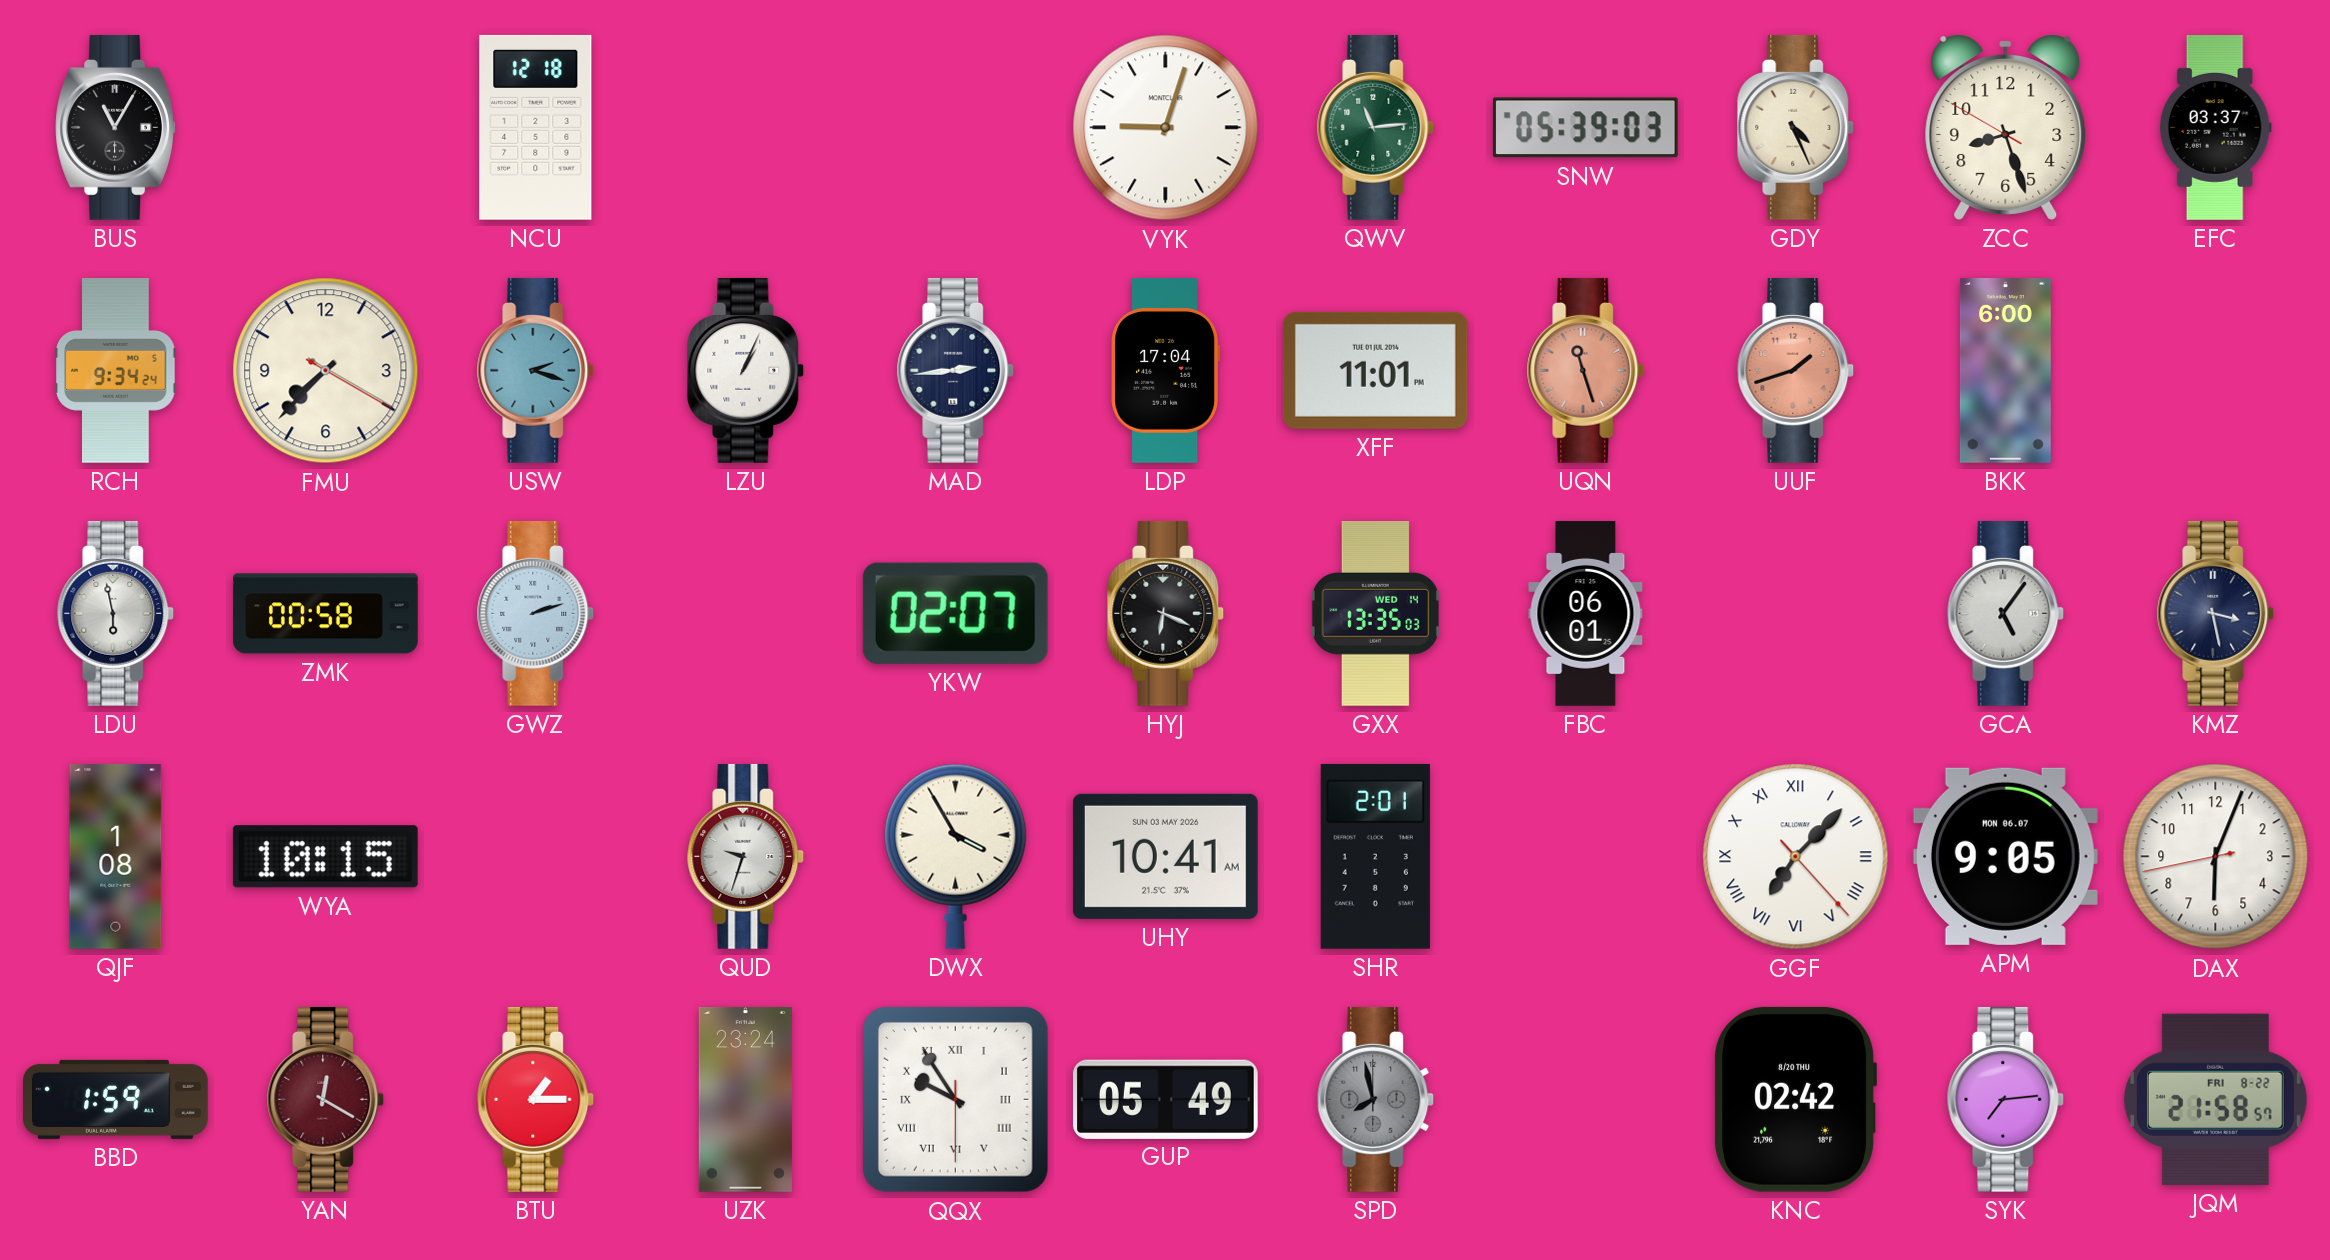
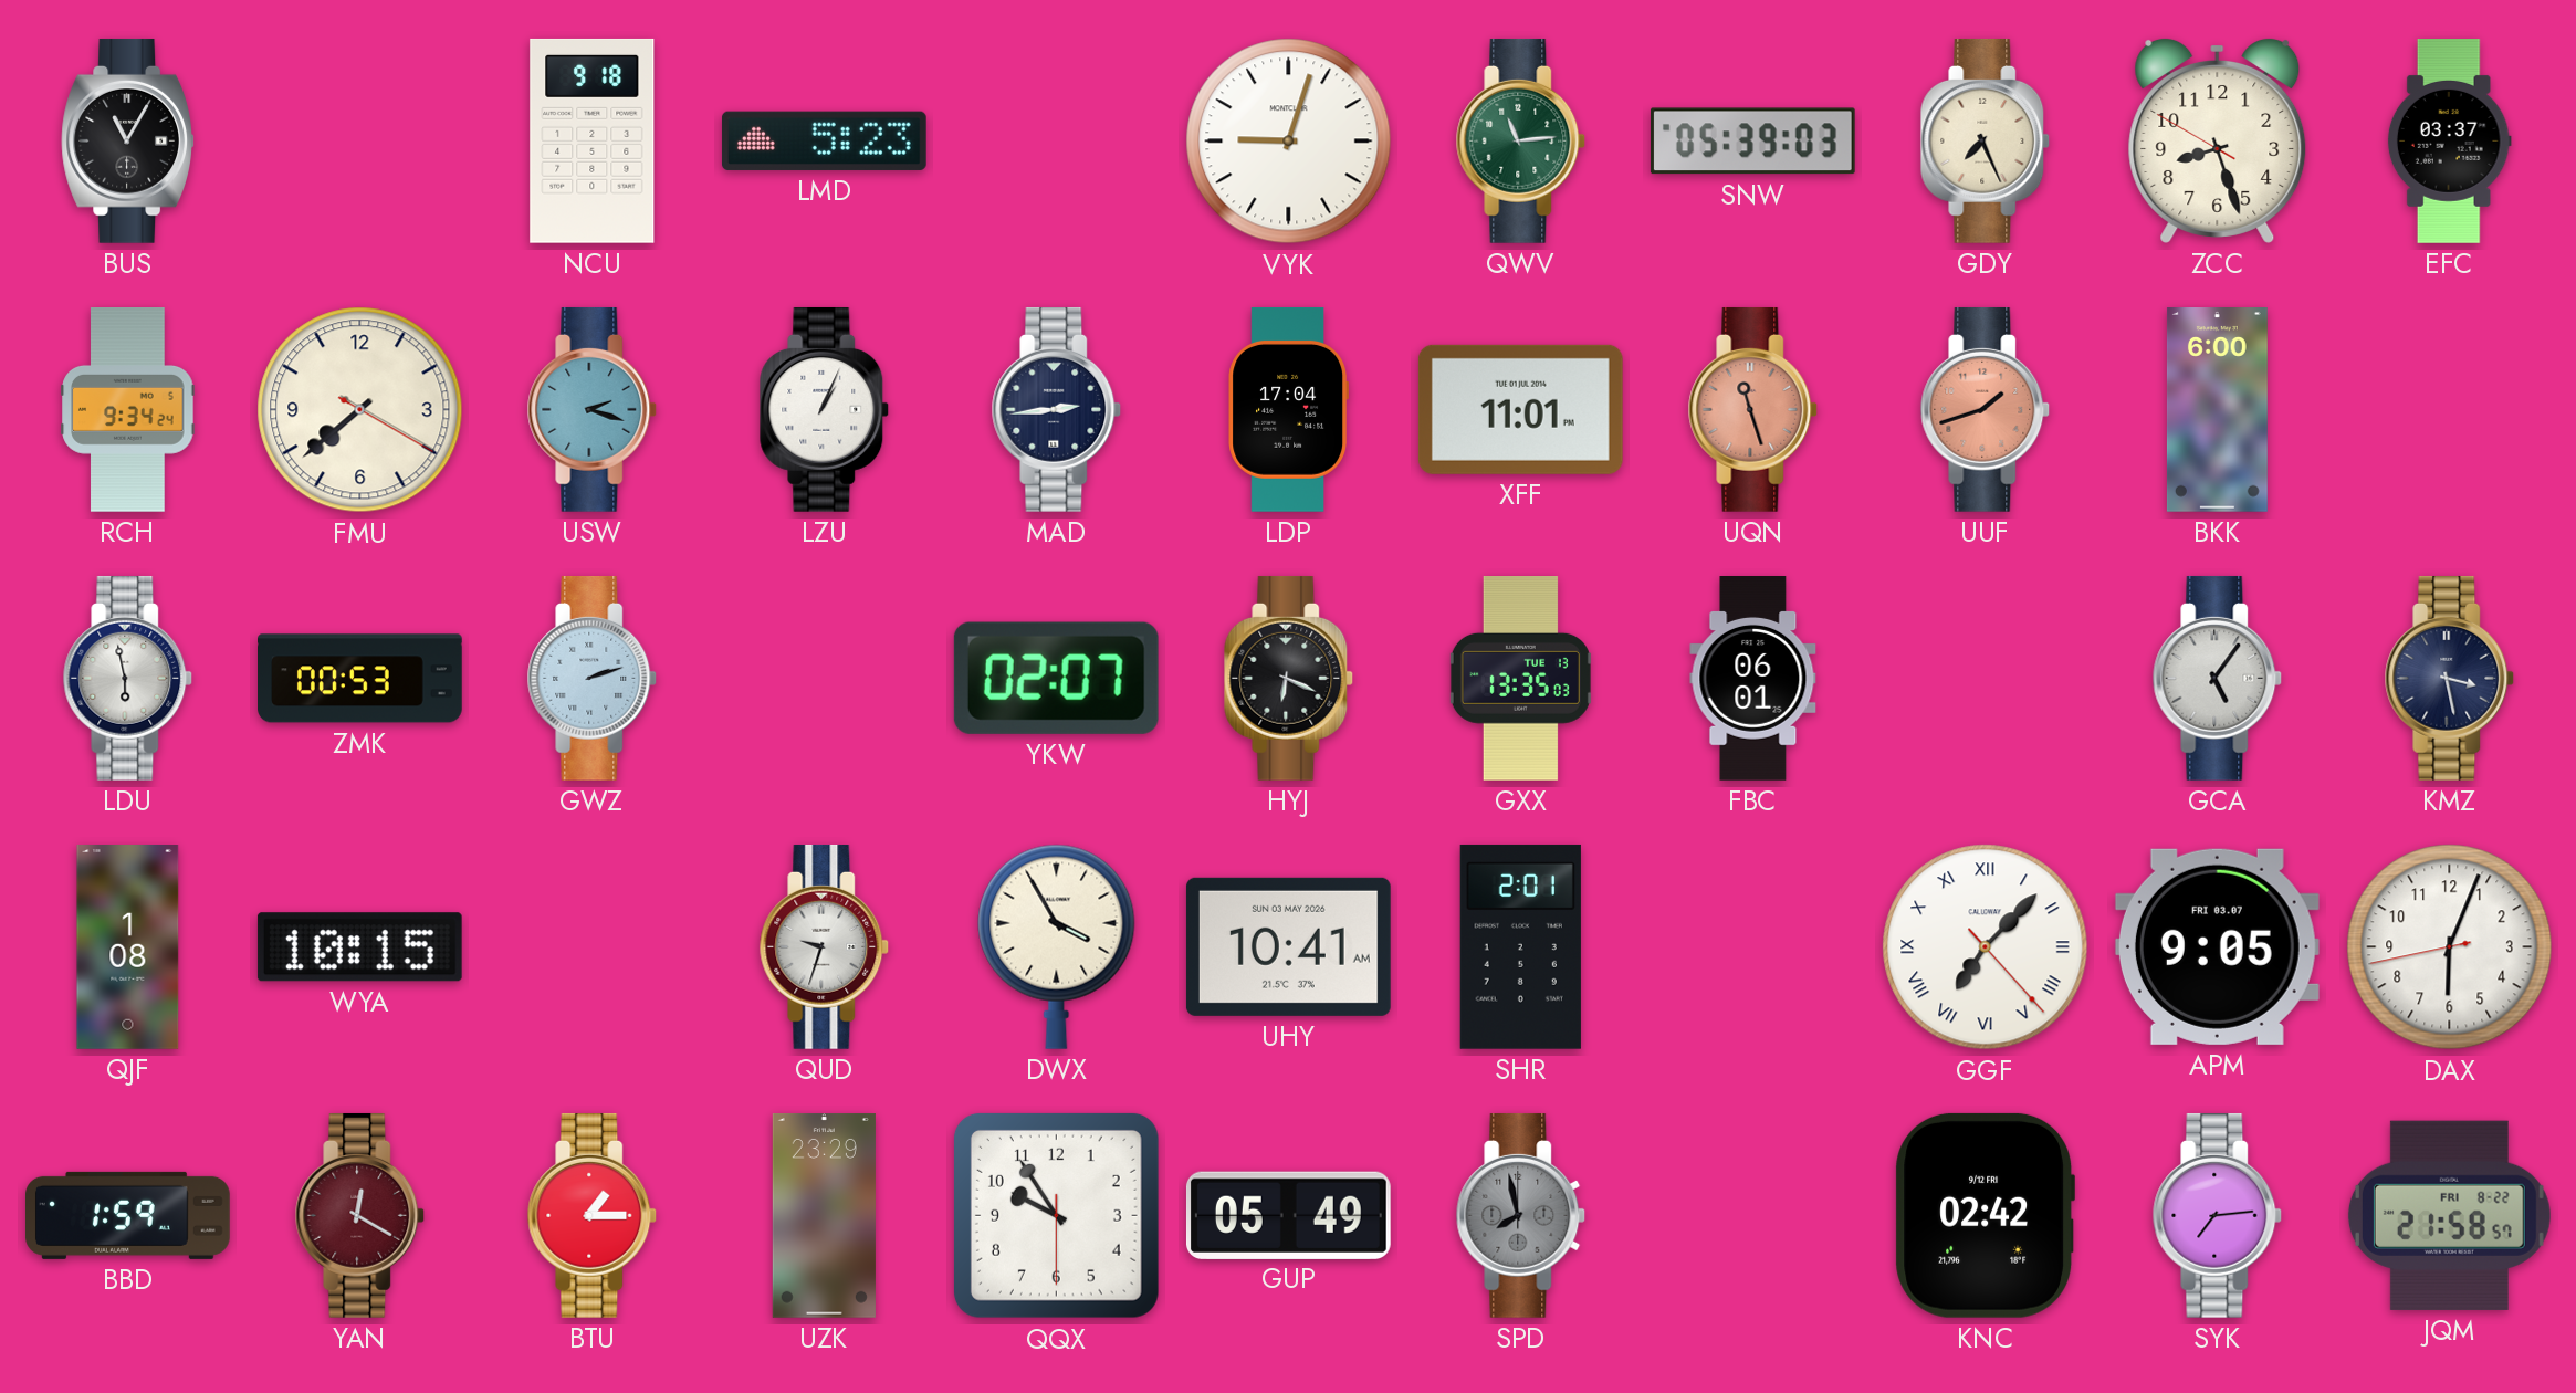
NCU: 12:18 -> 9:18
LMD: none -> 5:23
GDY: 4:26 -> 7:26
FMU: 7:37 -> 7:38
ZMK: 00:58 -> 00:53
GXX date: WED 14 -> TUE 13
APM date: MON 06.07 -> FRI 03.07
UZK: 23:24 -> 23:29
QQX numerals: Roman -> Arabic
KNC date: 8/20 THU -> 9/12 FRI
